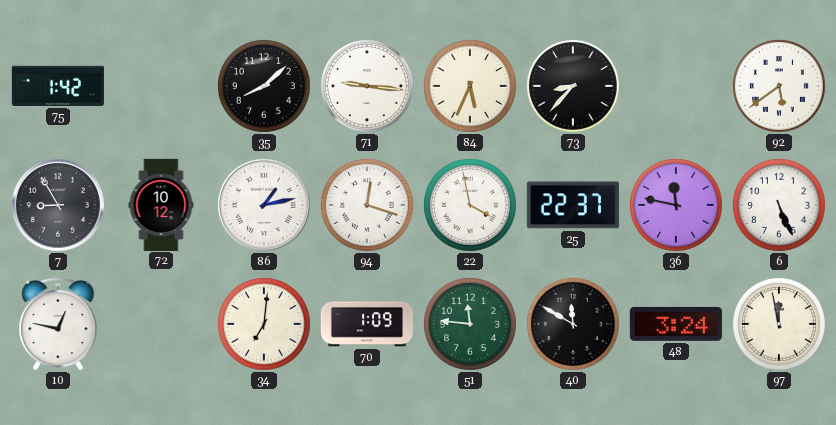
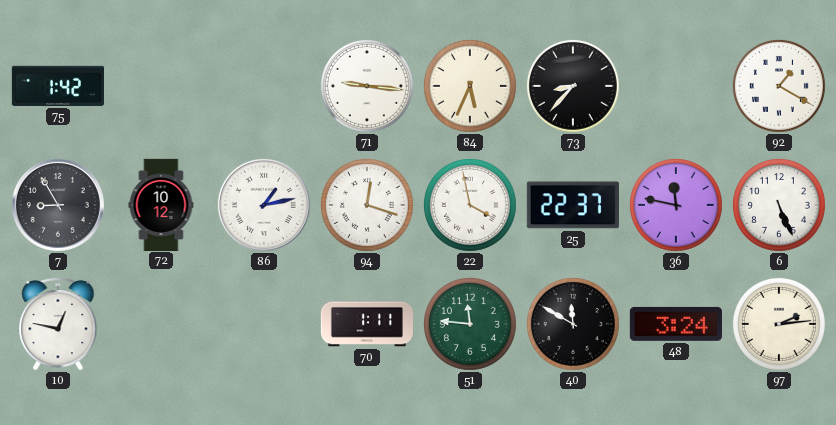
35: 8:08 -> none
92: 5:39 -> 1:20
34: 7:01 -> none
70: 1:09 -> 1:11
97: 11:58 -> 2:14
